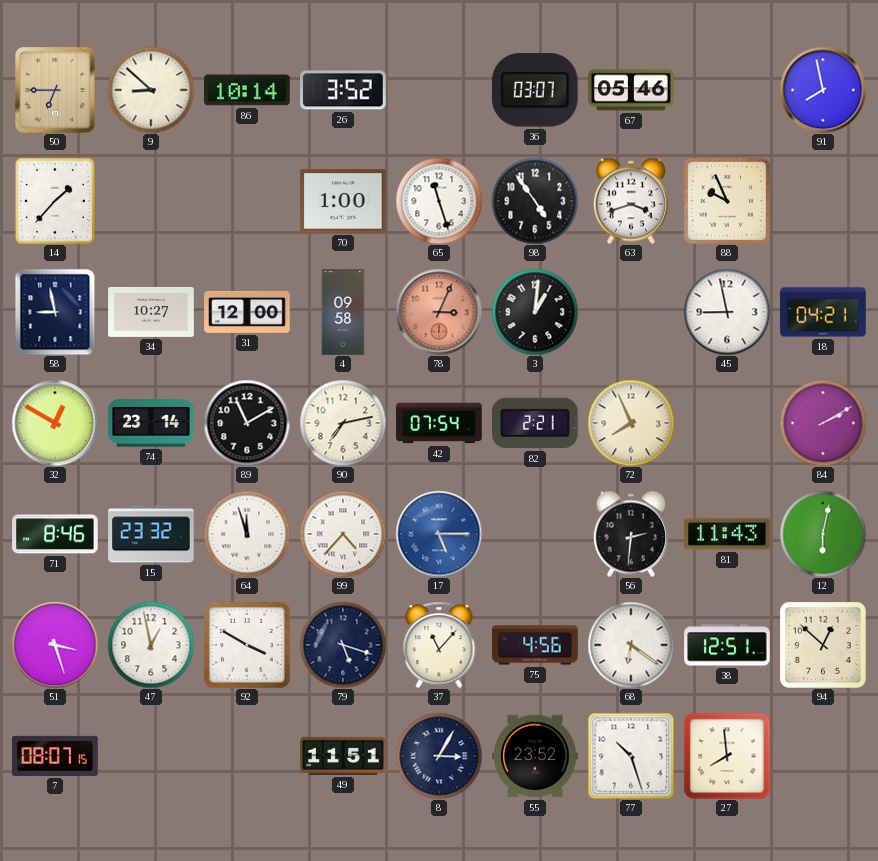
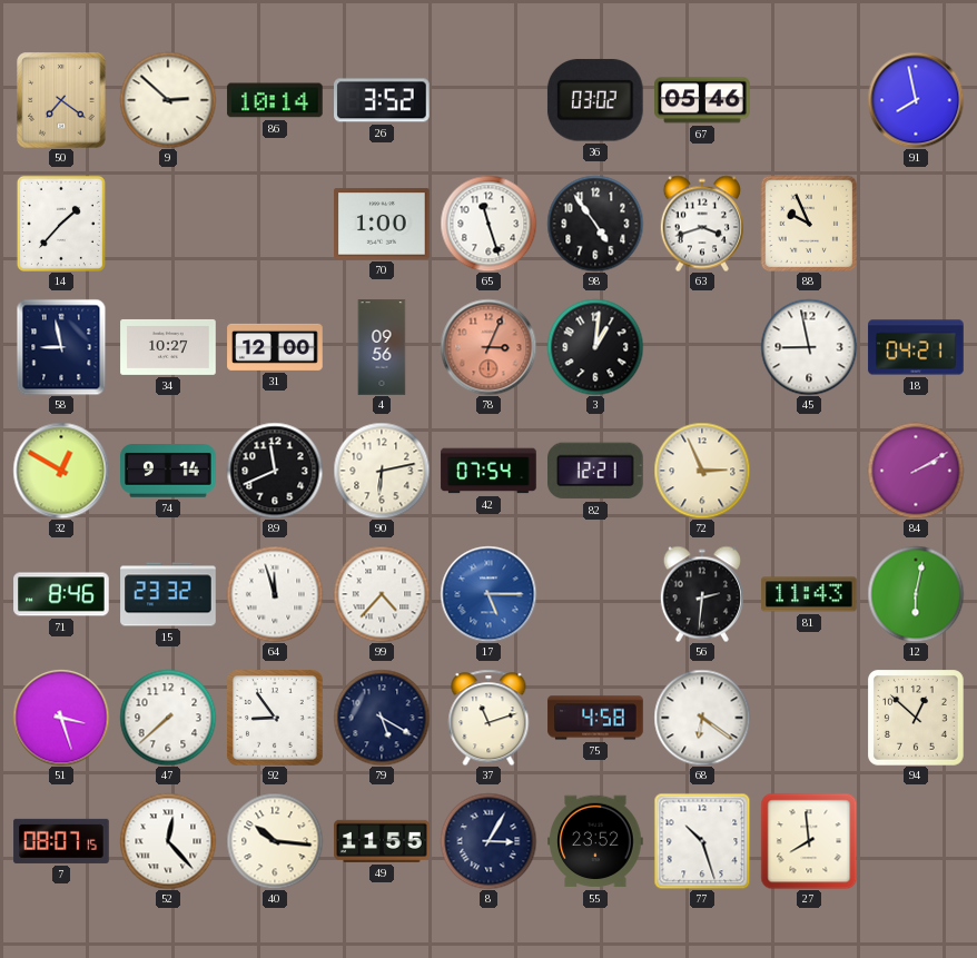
50: 6:45 -> 7:21
9: 8:52 -> 2:52
36: 03:07 -> 03:02
4: 09:58 -> 09:56
74: 23:14 -> 9:14
89: 11:10 -> 11:41
90: 7:13 -> 6:13
82: 2:21 -> 12:21
72: 7:56 -> 2:56
47: 12:58 -> 7:38
92: 3:50 -> 8:54
79: 5:18 -> 5:20
37: 11:07 -> 11:12
75: 4:56 -> 4:58
38: 12:51 -> none
52: none -> 12:23
40: none -> 10:16
49: 11:51 -> 11:55
